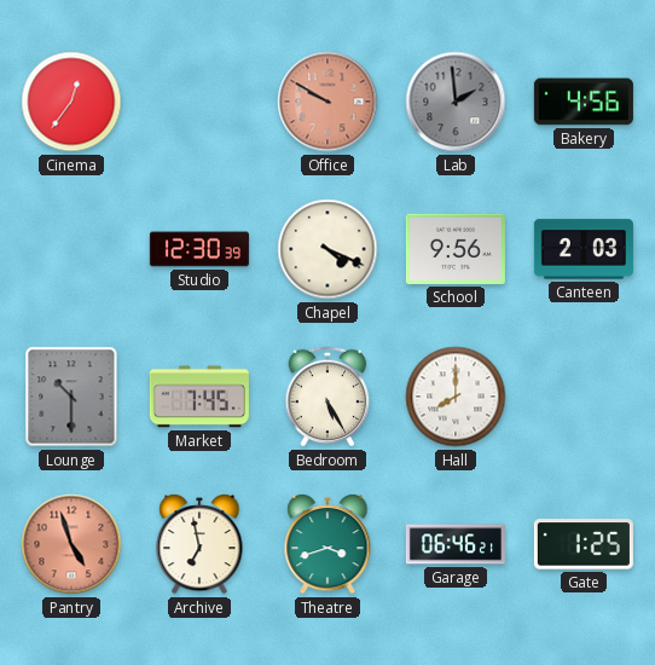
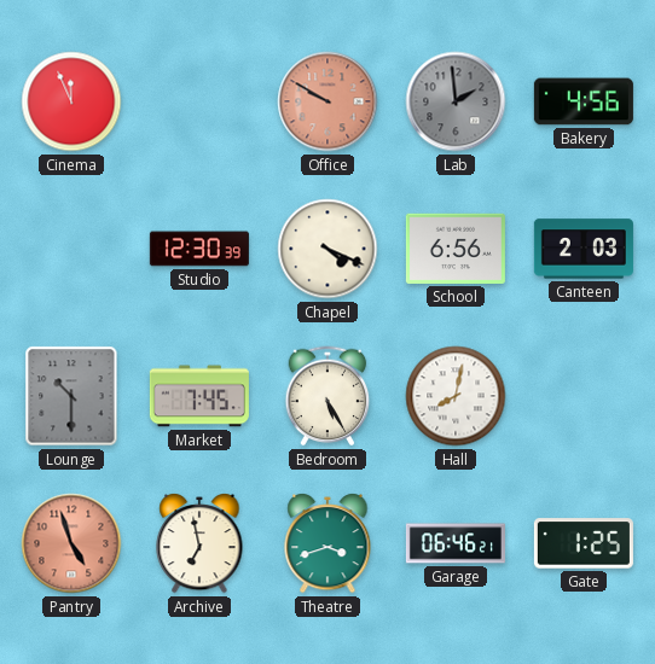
Cinema: 12:36 -> 11:56
School: 9:56 -> 6:56
Hall: 8:00 -> 8:02
